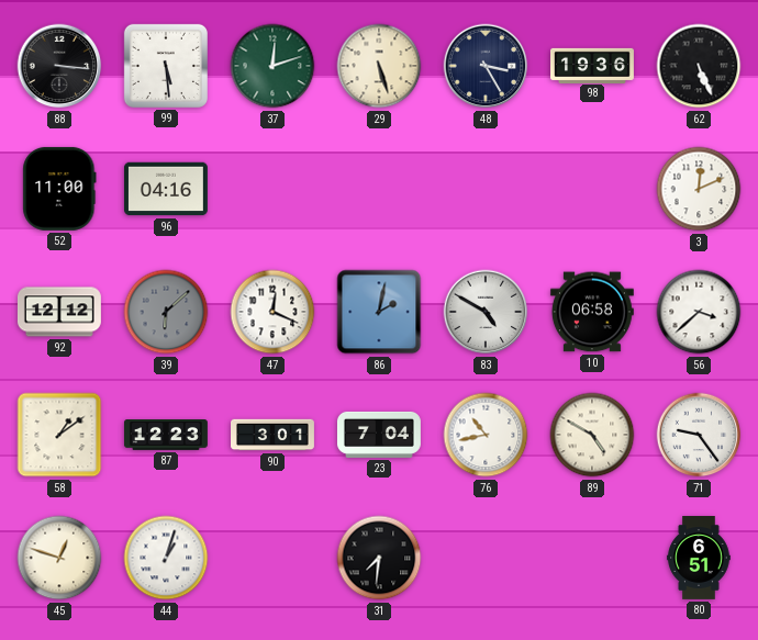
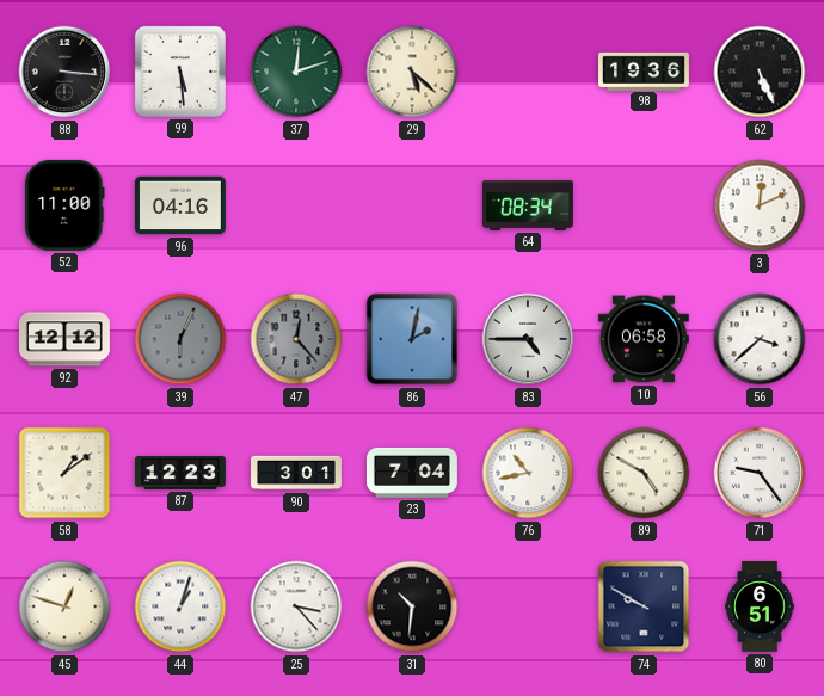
29: 5:27 -> 5:22
48: 3:25 -> none
64: none -> 08:34
39: 6:08 -> 6:04
47: 12:19 -> 12:23
47 dial: white -> grey
83: 4:50 -> 4:45
25: none -> 3:23
31: 7:31 -> 10:31
74: none -> 9:50
